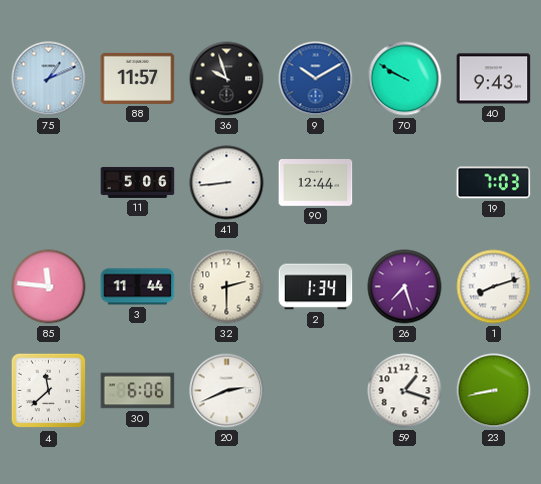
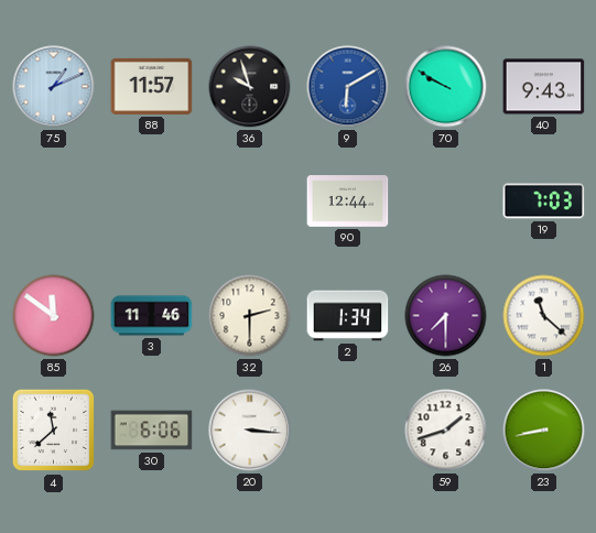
9: 10:10 -> 6:10
11: 5:06 -> none
41: 8:44 -> none
85: 11:46 -> 11:51
3: 11:44 -> 11:46
26: 7:27 -> 7:30
1: 8:12 -> 11:22
20: 2:41 -> 3:16
59: 1:18 -> 1:42
